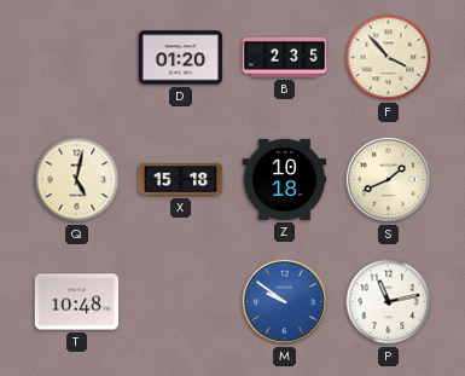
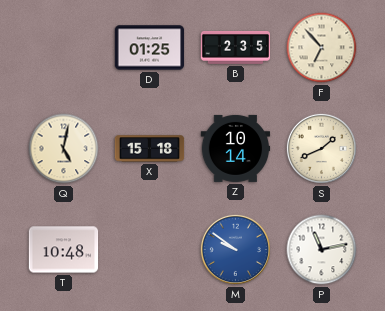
D: 01:20 -> 01:25
F: 3:53 -> 6:53
Z: 10:18 -> 10:14
